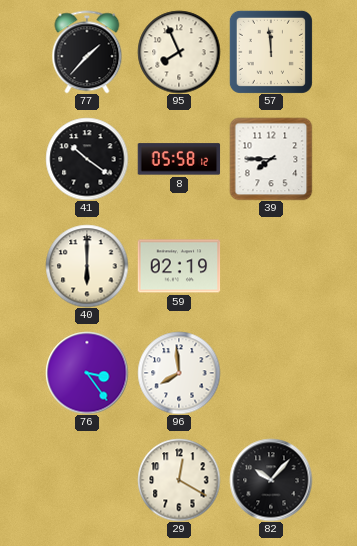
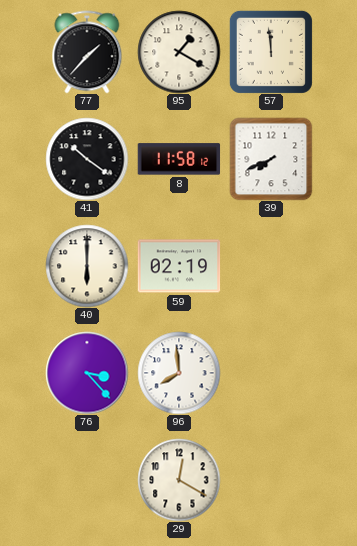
95: 7:56 -> 1:20
8: 05:58 -> 11:58
39: 7:45 -> 7:41
76: 3:24 -> 3:23
82: 10:07 -> none
